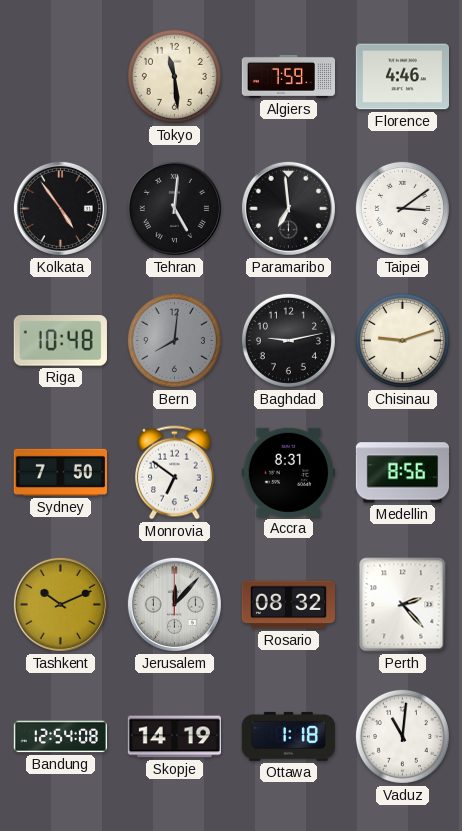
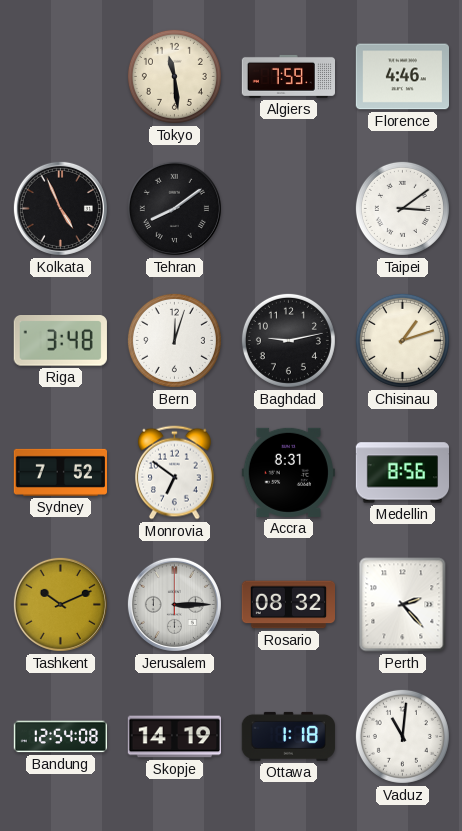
Kolkata: 4:54 -> 4:56
Tehran: 5:01 -> 8:09
Paramaribo: 6:59 -> none
Riga: 10:48 -> 3:48
Bern: 8:01 -> 12:03
Bern dial: grey -> white
Chisinau: 9:12 -> 1:12
Sydney: 7:50 -> 7:52
Jerusalem: 12:07 -> 3:15
